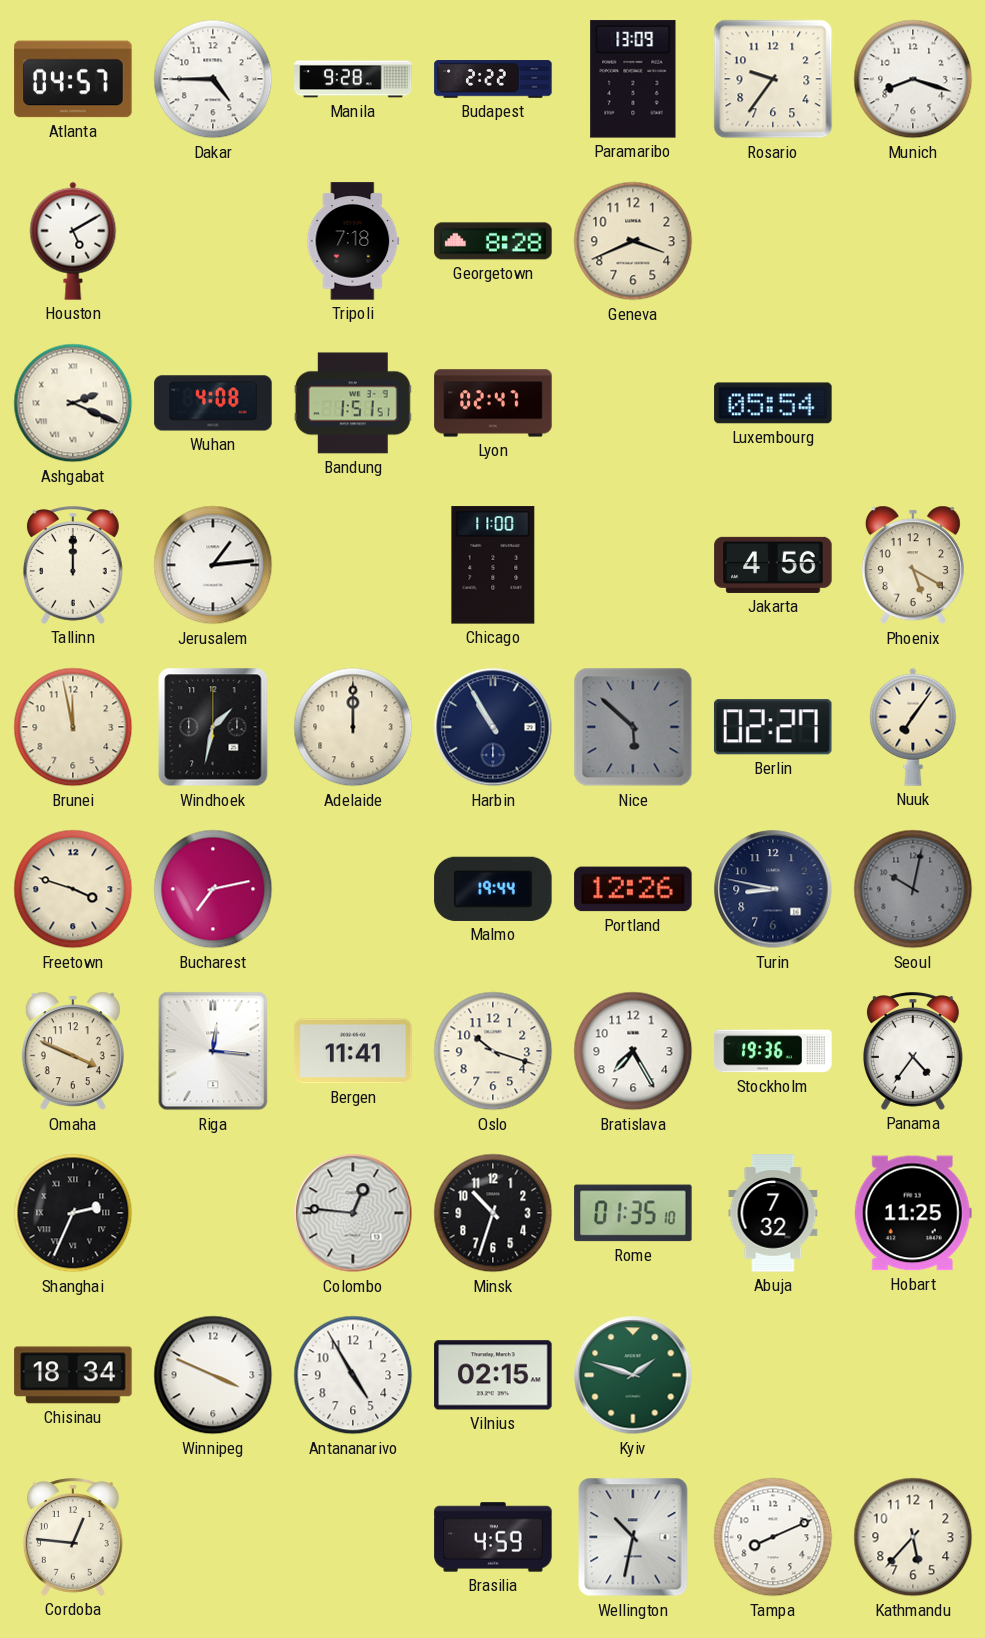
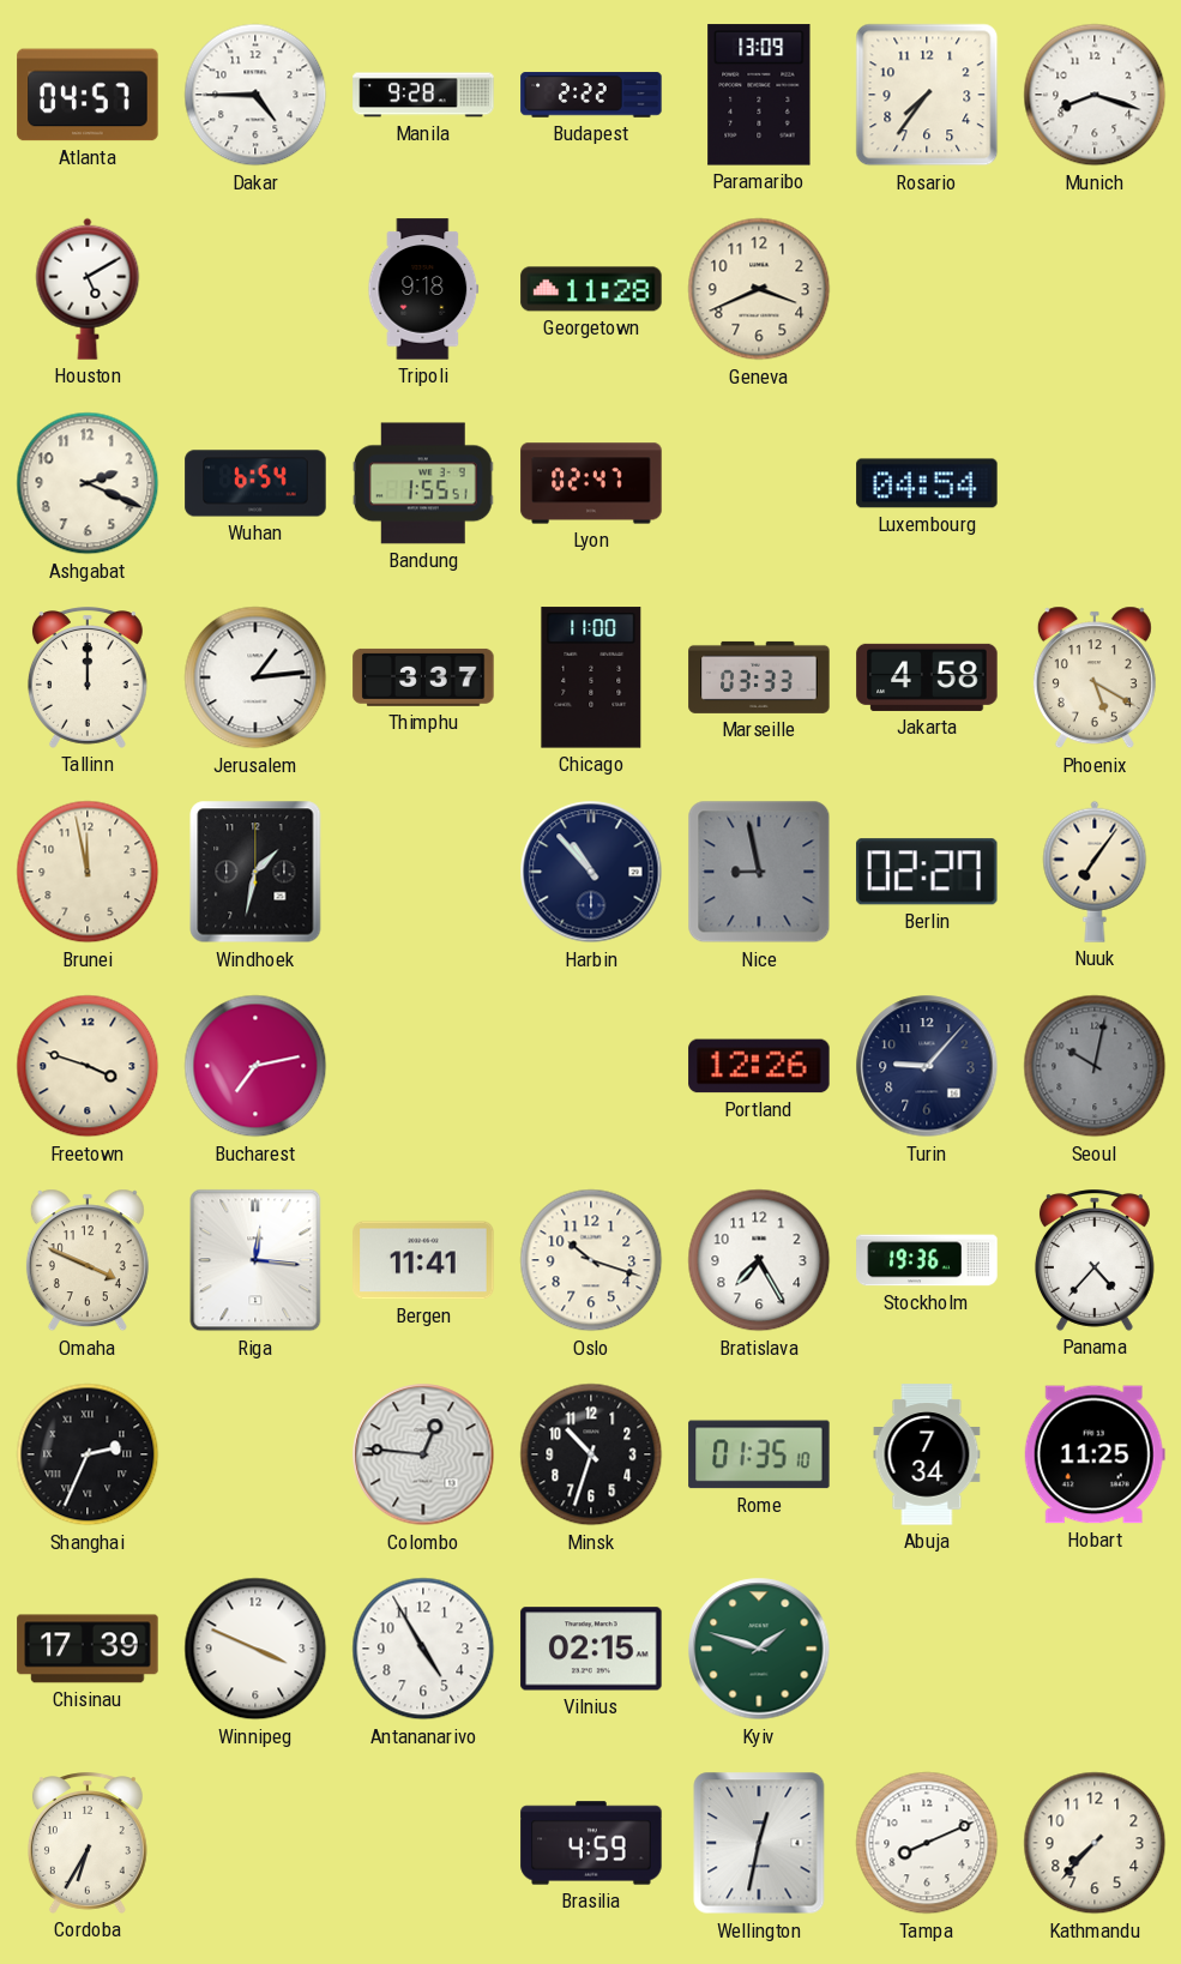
Rosario: 9:36 -> 7:36
Tripoli: 7:18 -> 9:18
Georgetown: 8:28 -> 11:28
Ashgabat numerals: Roman -> Arabic
Wuhan: 4:08 -> 6:54
Bandung: 1:51 -> 1:55
Luxembourg: 05:54 -> 04:54
Thimphu: none -> 3:37
Marseille: none -> 03:33
Jakarta: 4:56 -> 4:58
Adelaide: 12:00 -> none
Harbin: 10:55 -> 10:53
Nice: 5:52 -> 8:58
Malmo: 19:44 -> none
Turin: 8:47 -> 9:07
Panama: 4:36 -> 4:37
Abuja: 7:32 -> 7:34
Chisinau: 18:34 -> 17:39
Cordoba: 12:46 -> 6:35
Wellington: 10:32 -> 12:32
Kathmandu: 5:37 -> 7:37
